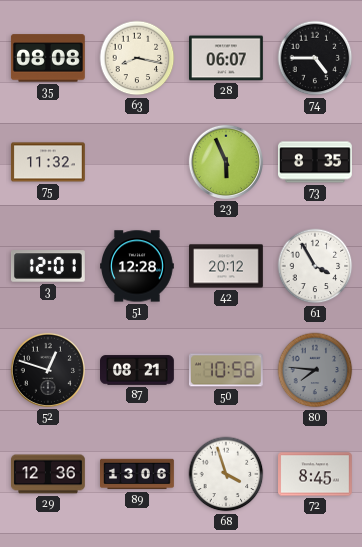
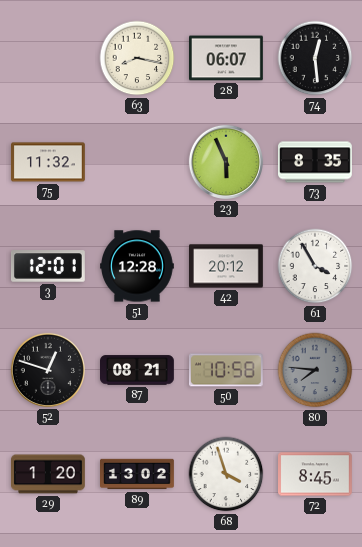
35: 08:08 -> none
74: 4:45 -> 12:29
29: 12:36 -> 1:20
89: 13:06 -> 13:02
